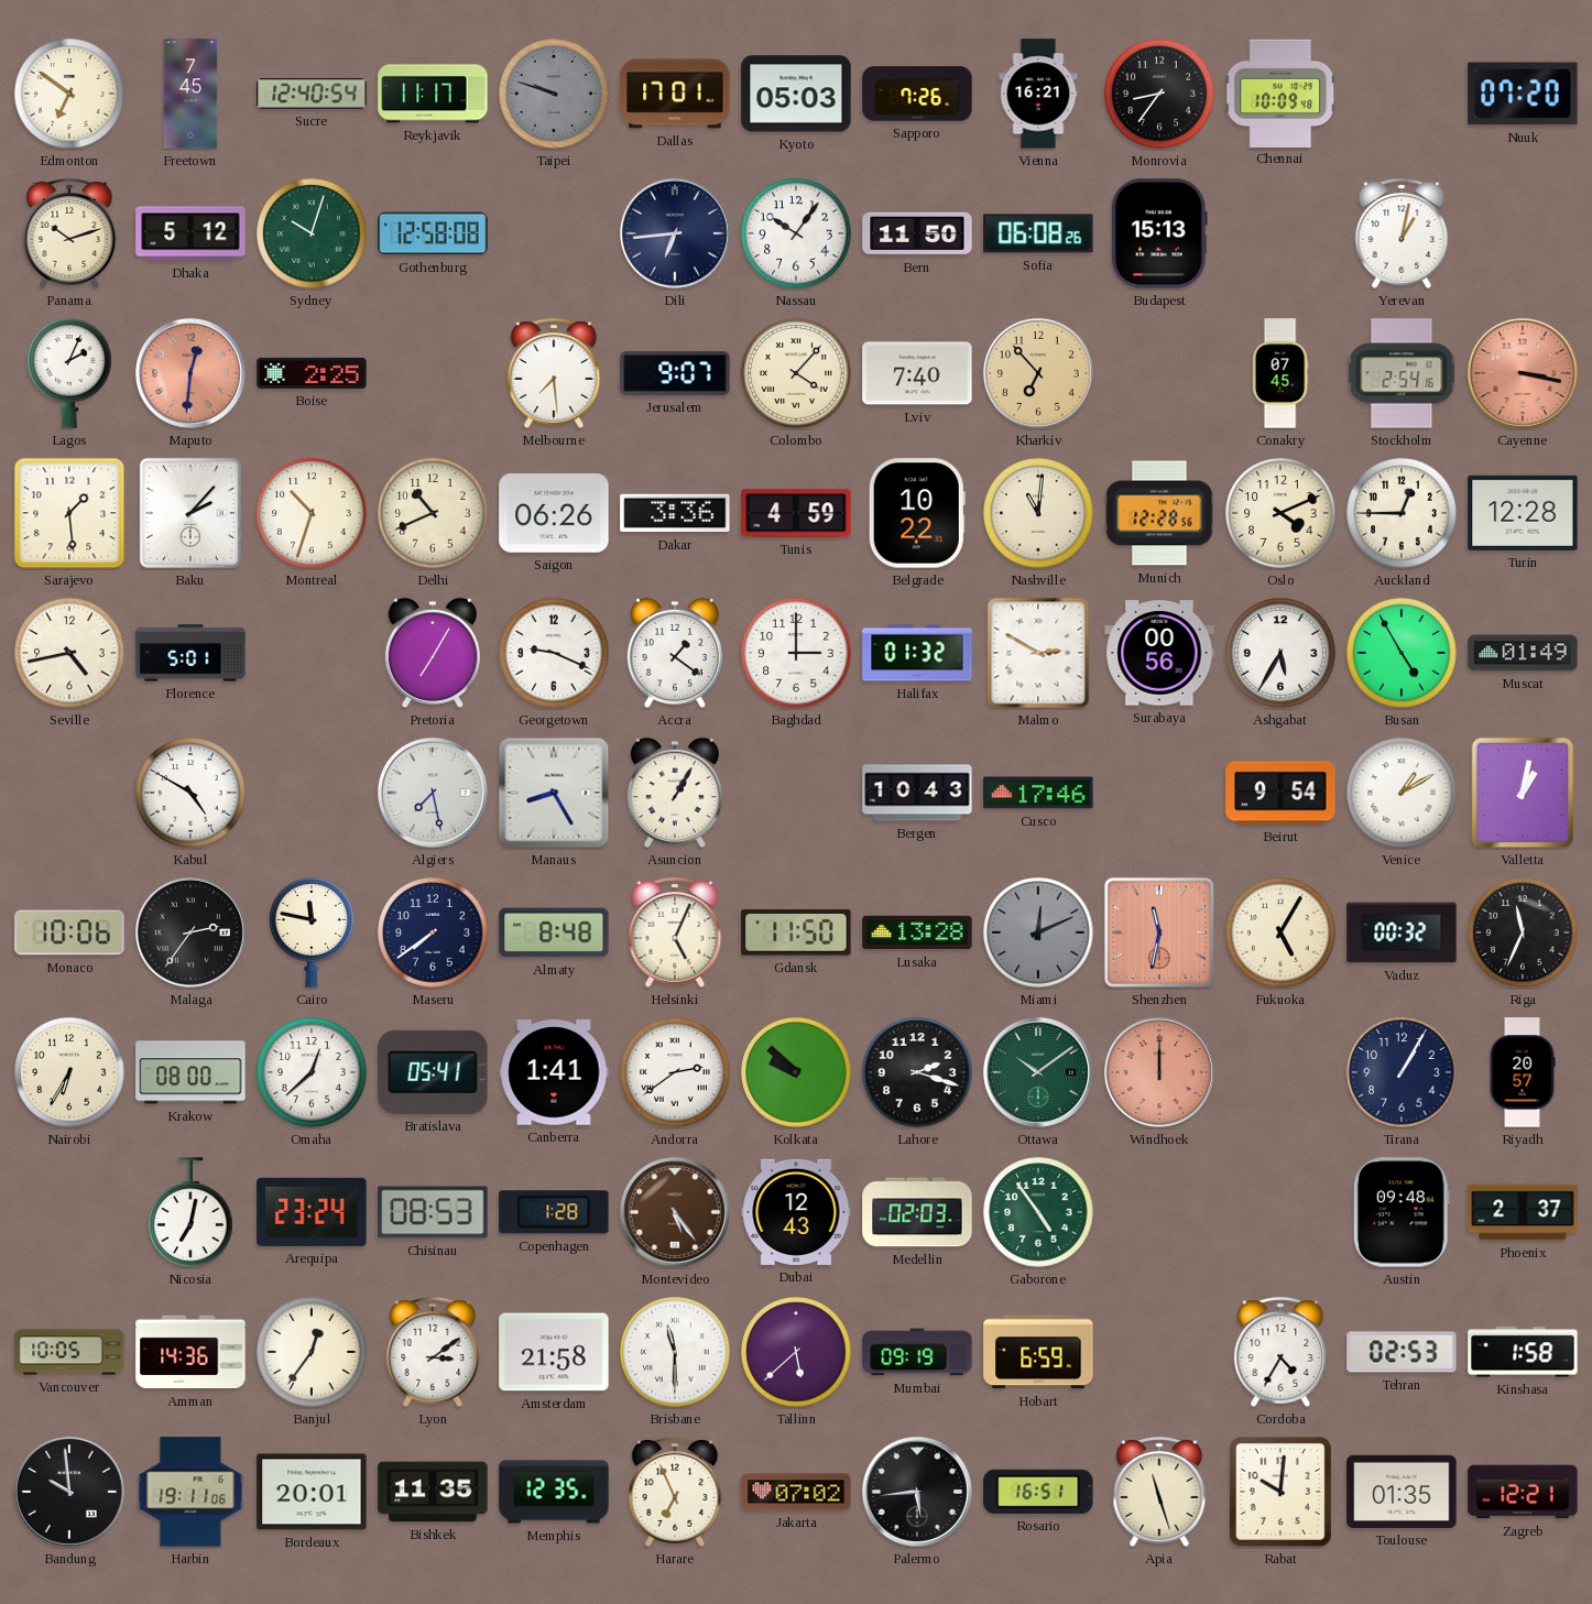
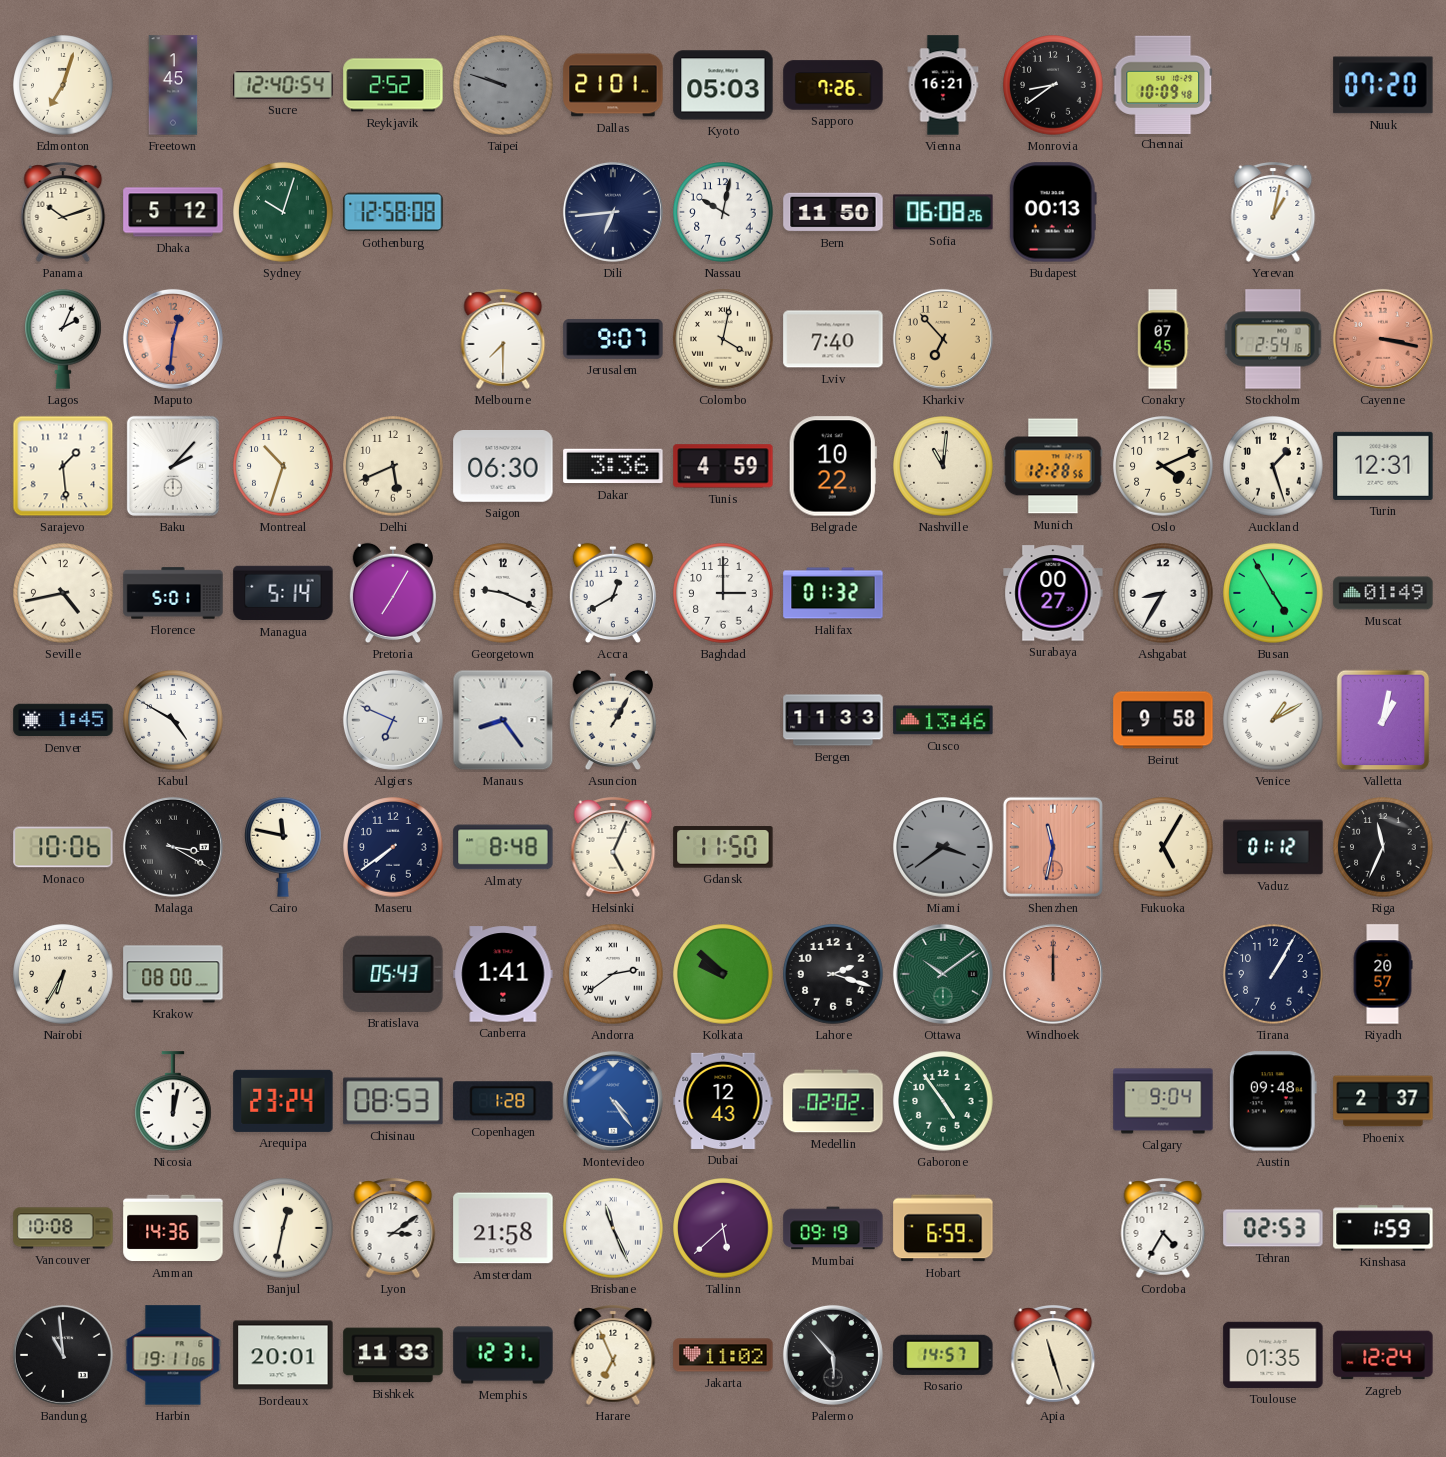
Edmonton: 6:51 -> 7:03
Freetown: 7:45 -> 1:45
Reykjavik: 11:17 -> 2:52
Dallas: 17:01 -> 21:01
Monrovia: 8:36 -> 8:39
Nassau: 10:06 -> 10:02
Budapest: 15:13 -> 00:13
Boise: 2:25 -> none
Melbourne: 7:29 -> 7:30
Colombo: 4:07 -> 4:02
Delhi: 10:41 -> 5:41
Saigon: 06:26 -> 06:30
Auckland: 12:45 -> 1:27
Turin: 12:28 -> 12:31
Managua: none -> 5:14
Accra: 1:21 -> 12:40
Malmo: 2:50 -> none
Surabaya: 00:56 -> 00:27
Ashgabat: 5:35 -> 8:35
Denver: none -> 1:45
Algiers: 7:28 -> 6:49
Manaus: 8:25 -> 8:24
Bergen: 10:43 -> 11:33
Cusco: 17:46 -> 13:46
Beirut: 9:54 -> 9:58
Malaga: 2:36 -> 3:20
Lusaka: 13:28 -> none
Miami: 12:11 -> 3:39
Vaduz: 00:32 -> 01:12
Omaha: 12:38 -> none
Bratislava: 05:41 -> 05:43
Nicosia: 7:02 -> 12:02
Montevideo: 5:24 -> 4:24
Montevideo dial: brown -> blue
Medellin: 02:03 -> 02:02
Calgary: none -> 9:04
Vancouver: 10:05 -> 10:08
Banjul: 12:36 -> 12:32
Brisbane: 11:30 -> 11:26
Kinshasa: 1:58 -> 1:59
Bandung: 9:59 -> 10:59
Bishkek: 11:35 -> 11:33
Memphis: 12:35 -> 12:31
Jakarta: 07:02 -> 11:02
Palermo: 5:44 -> 5:53
Rosario: 16:51 -> 14:57
Rabat: 10:01 -> none
Zagreb: 12:21 -> 12:24
